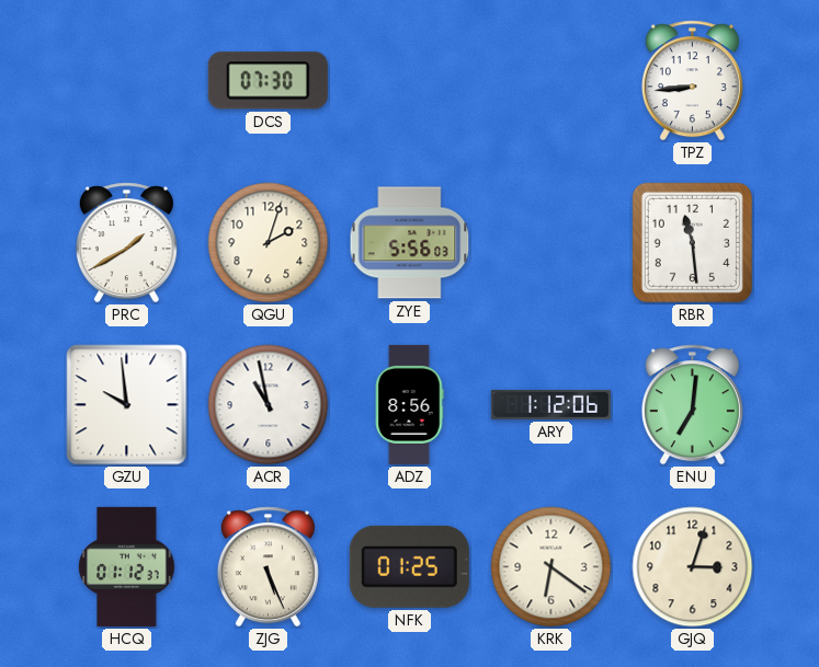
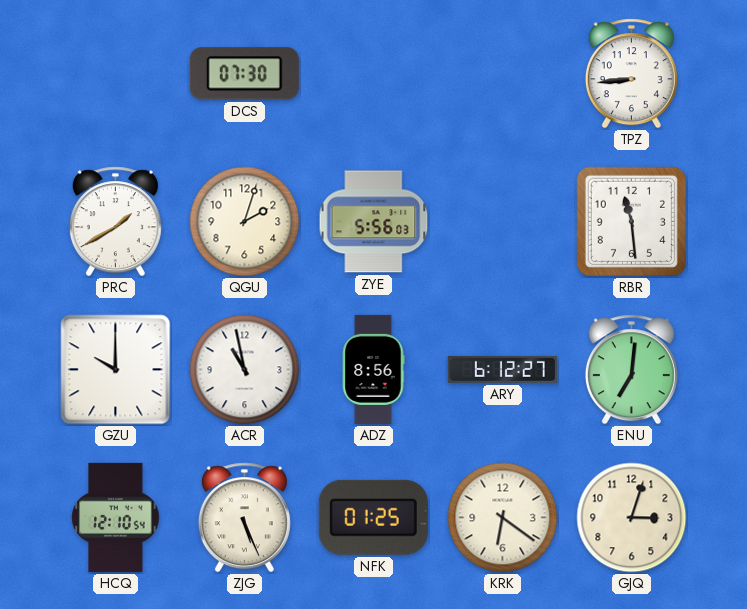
GZU: 9:59 -> 10:00
ARY: 1:12 -> 6:12
HCQ: 01:12 -> 12:10
